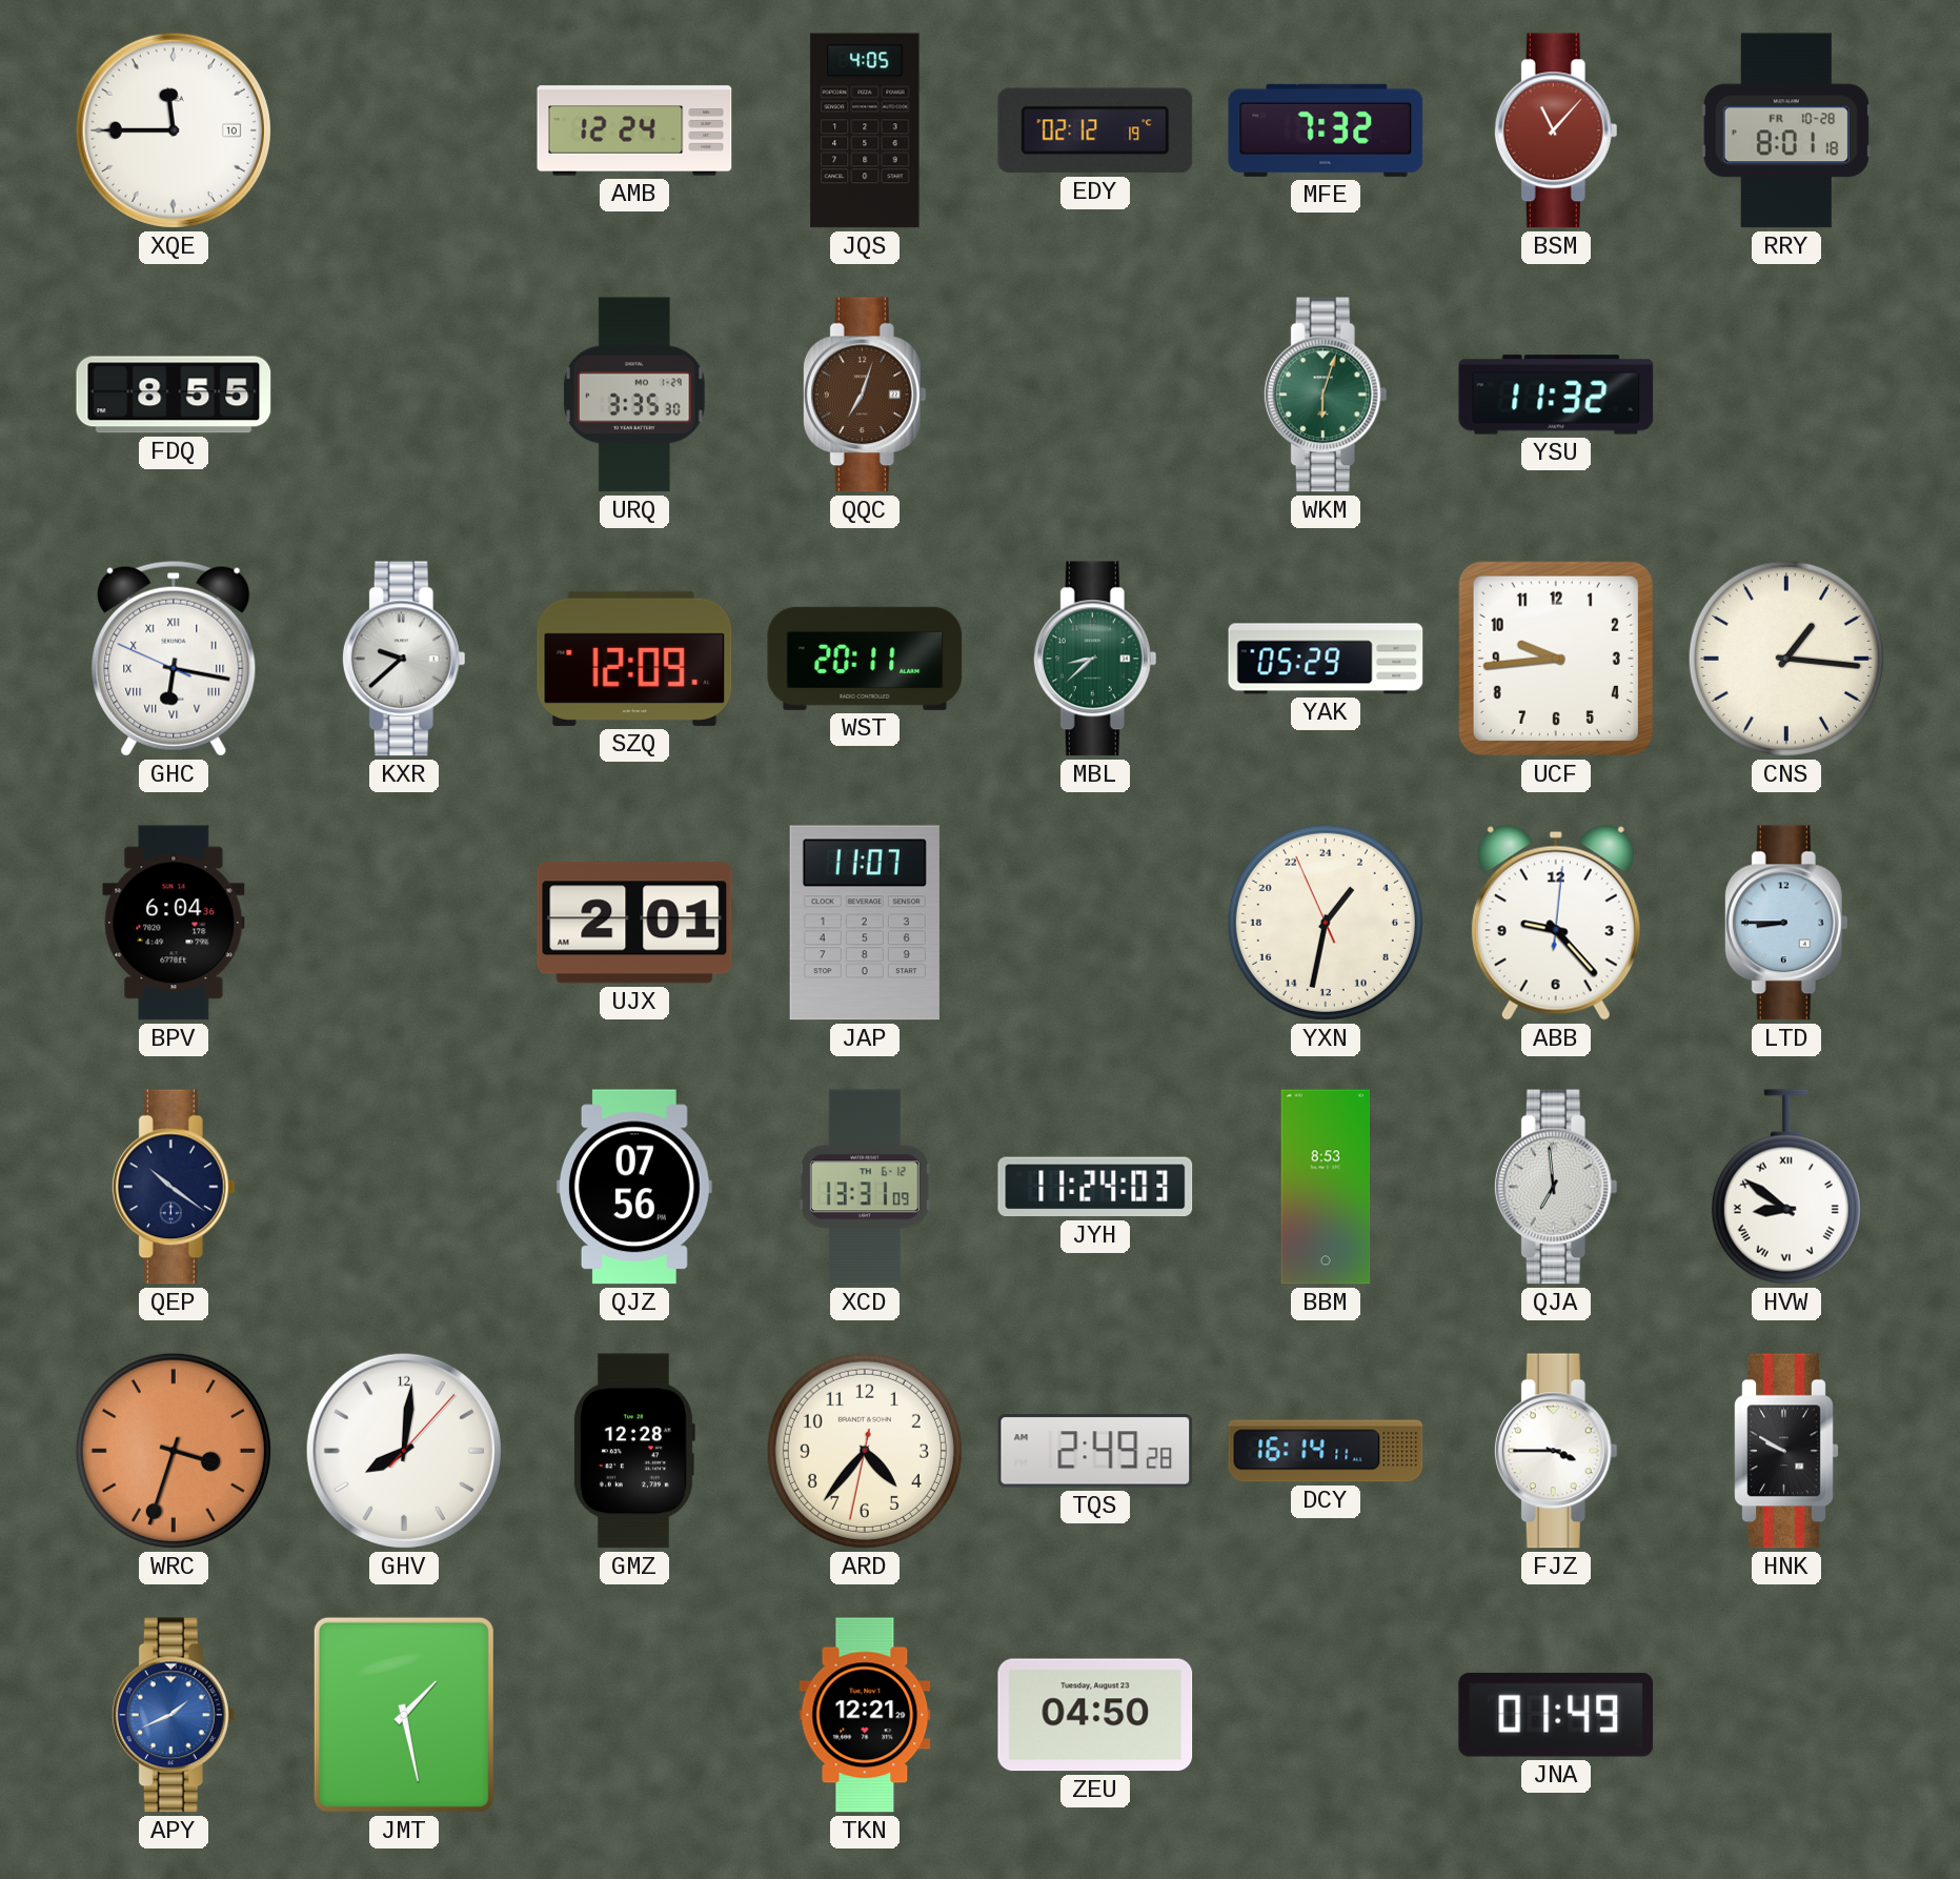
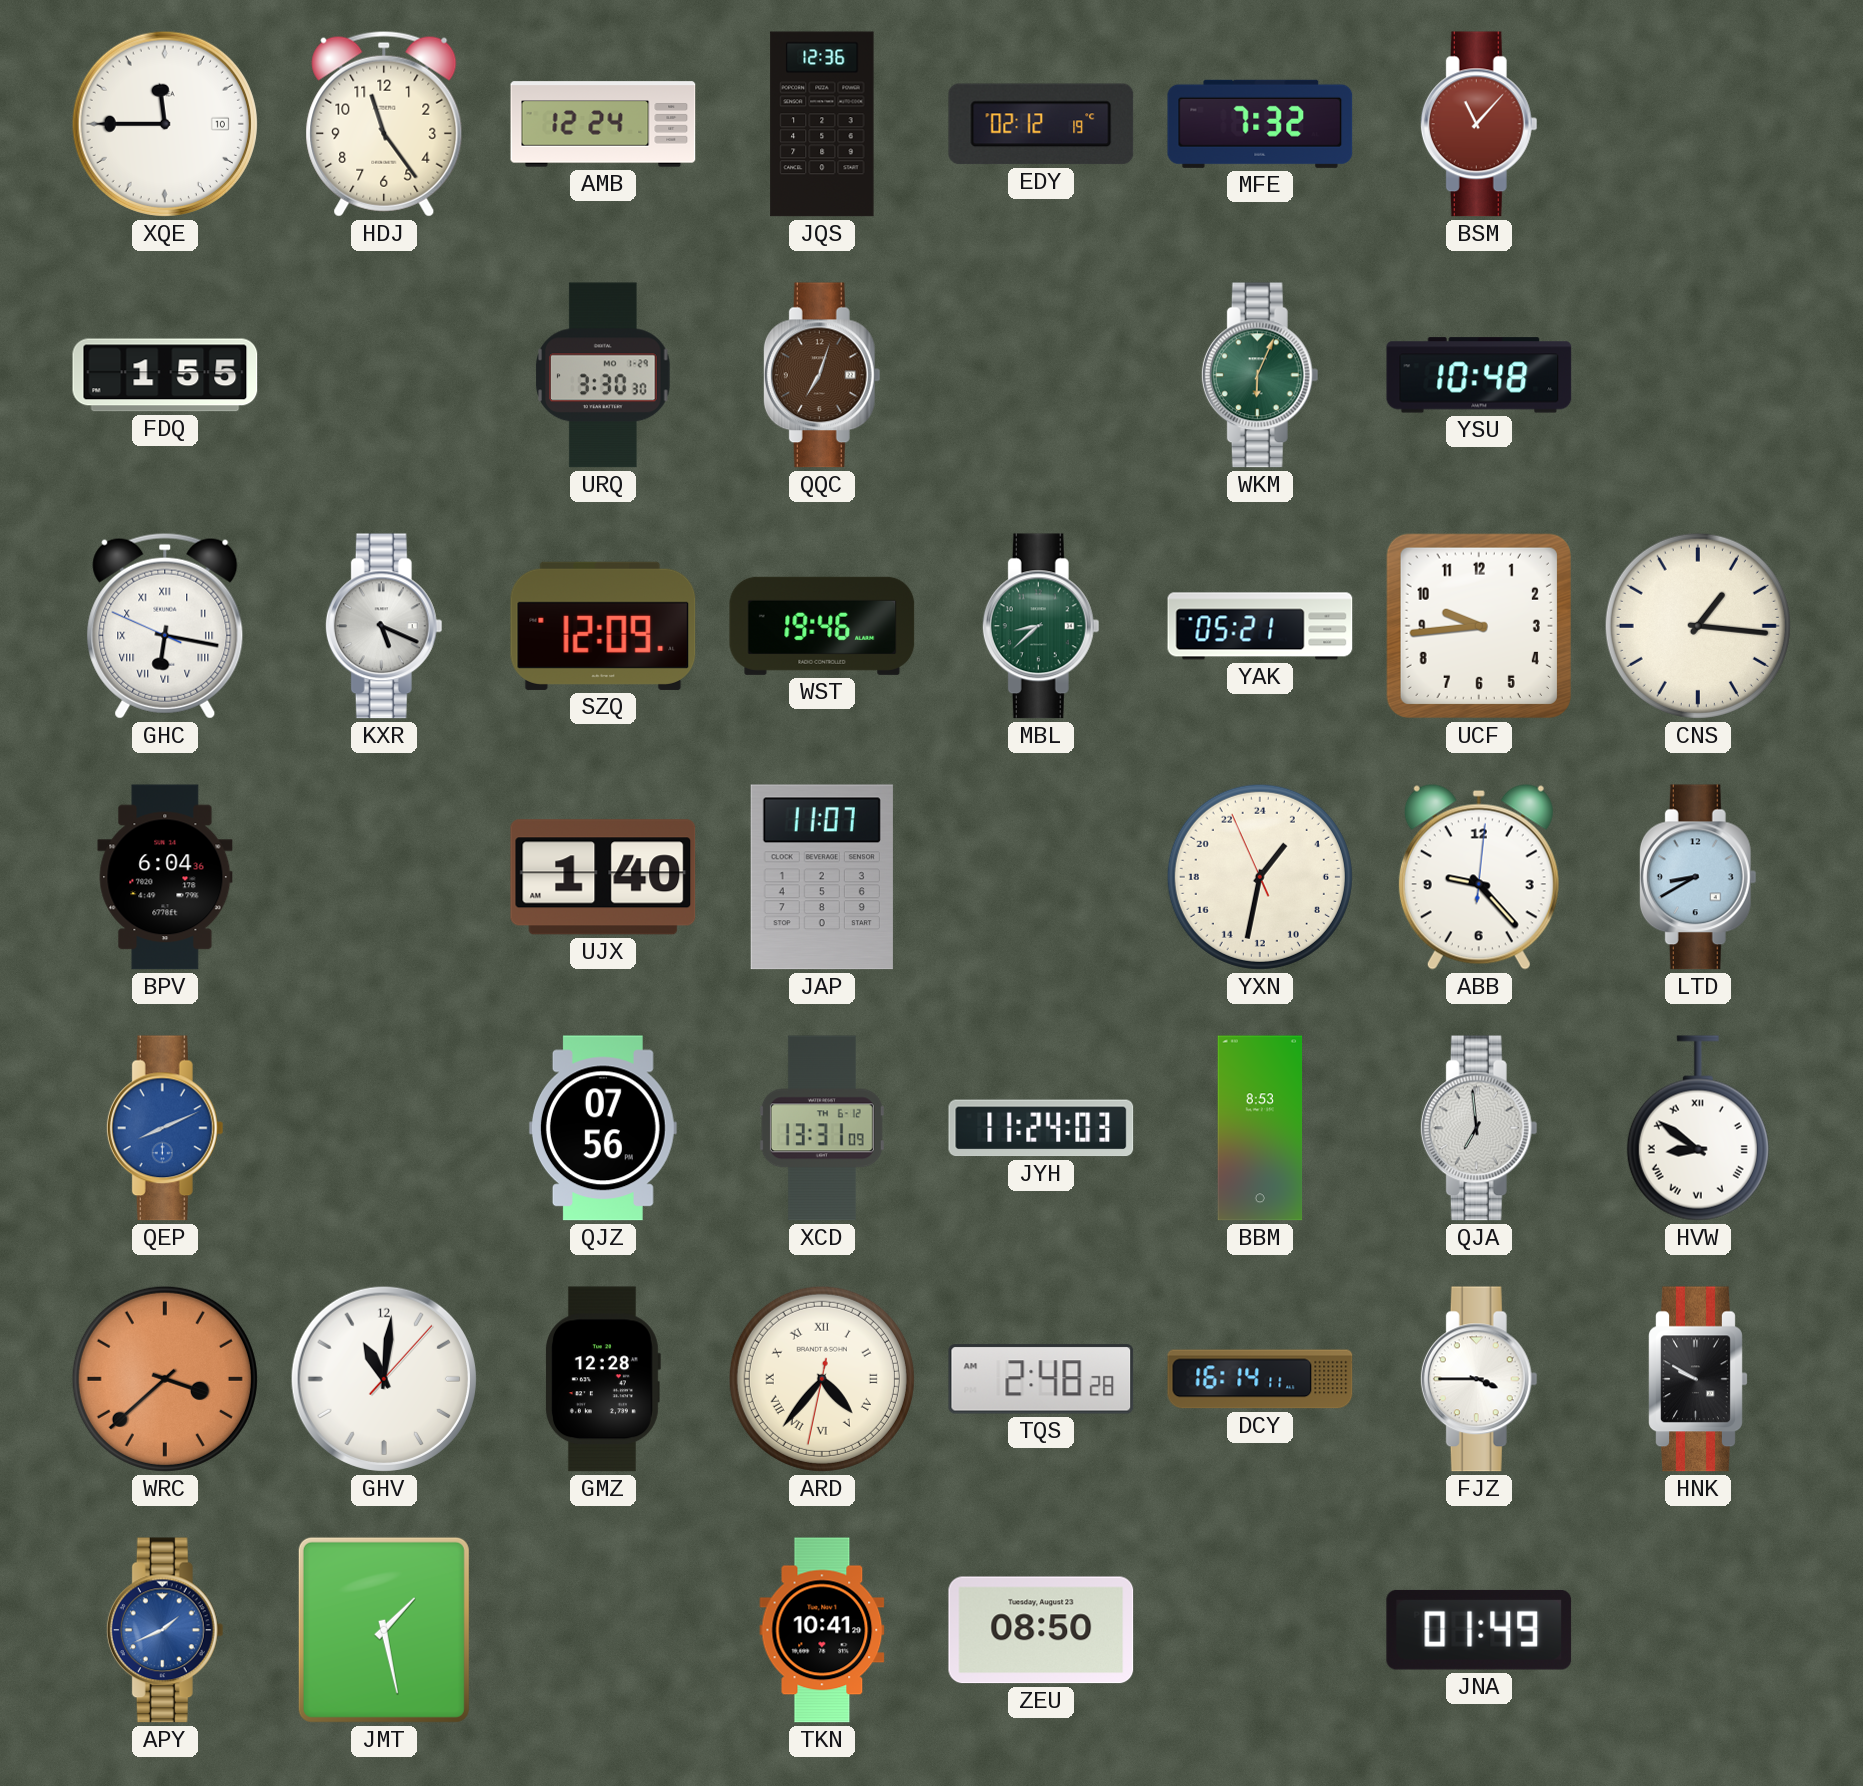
HDJ: none -> 11:24
JQS: 4:05 -> 12:36
RRY: 8:01 -> none
FDQ: 8:55 -> 1:55
URQ: 3:35 -> 3:30
WKM: 6:03 -> 6:04
YSU: 11:32 -> 10:48
KXR: 9:38 -> 5:19
WST: 20:11 -> 19:46
YAK: 05:29 -> 05:21
UJX: 2:01 -> 1:40
LTD: 8:45 -> 8:40
QEP: 10:21 -> 8:11
QEP dial: navy -> blue
WRC: 3:33 -> 3:38
GHV: 8:01 -> 11:01
ARD numerals: Arabic -> Roman
TQS: 2:49 -> 2:48
TKN: 12:21 -> 10:41
ZEU: 04:50 -> 08:50
